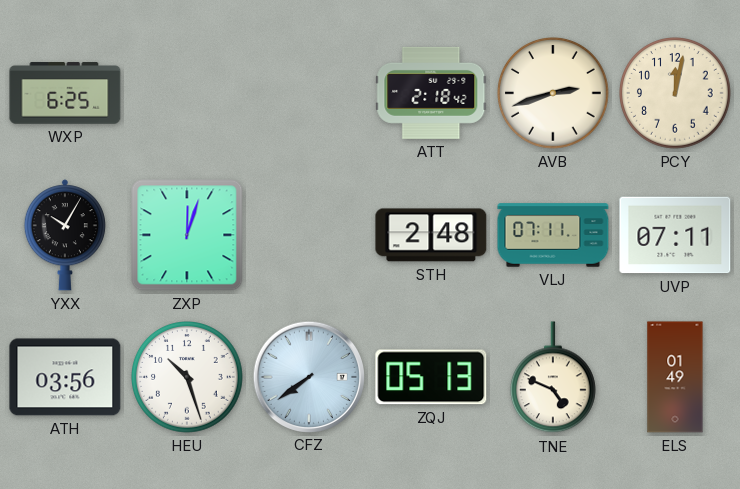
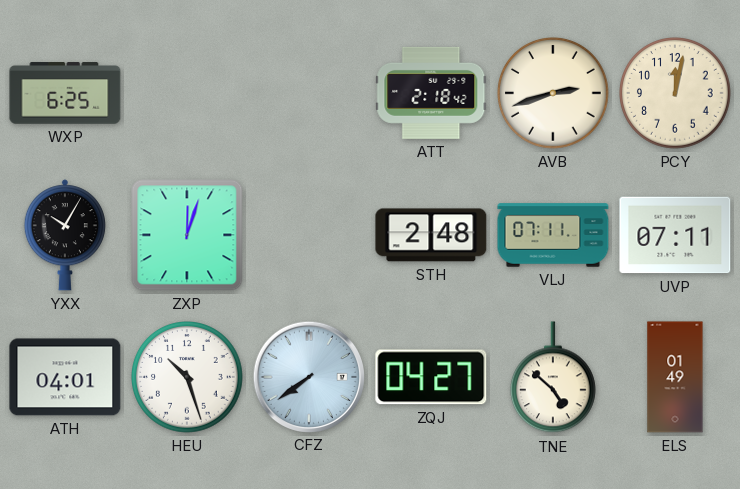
ATH: 03:56 -> 04:01
ZQJ: 05:13 -> 04:27
TNE: 4:49 -> 4:52
